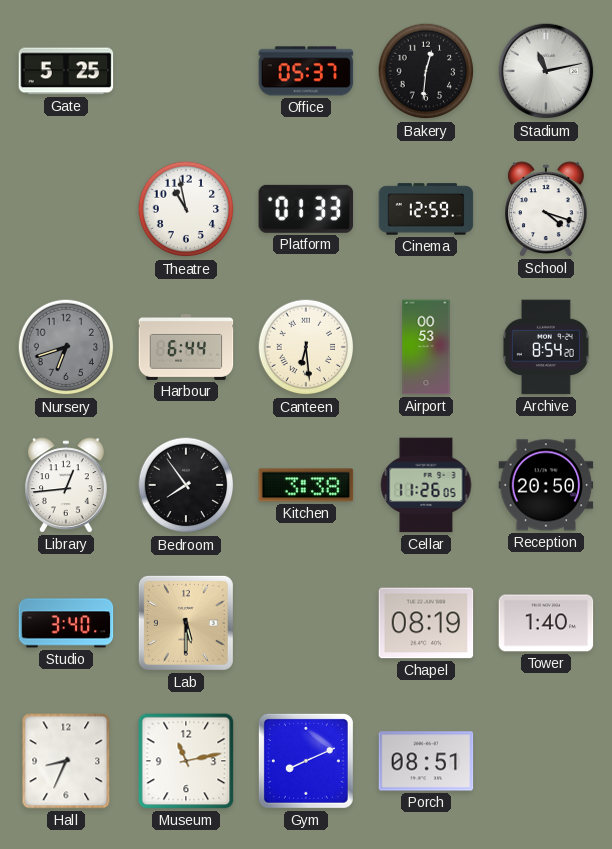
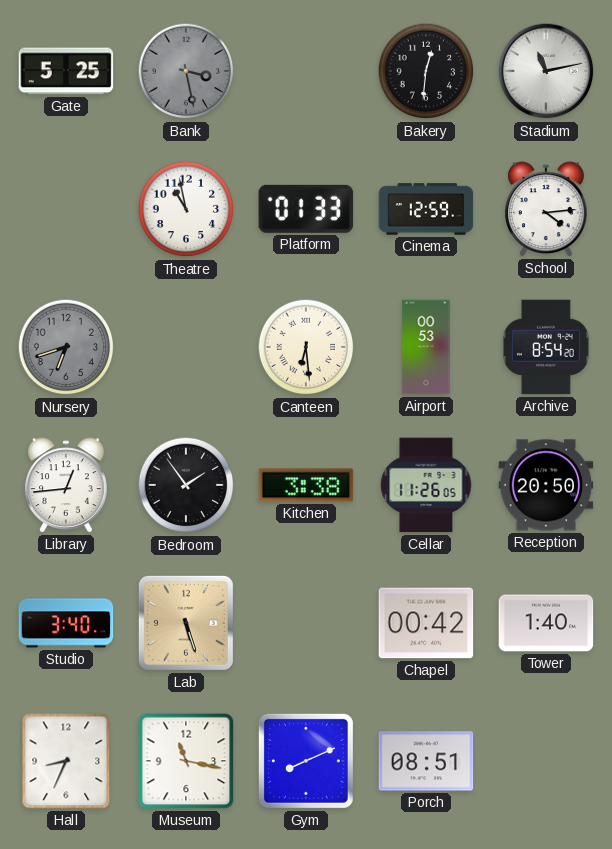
Bank: none -> 3:28
Office: 05:37 -> none
School: 4:18 -> 4:14
Harbour: 6:44 -> none
Bedroom: 7:54 -> 1:54
Lab: 5:30 -> 5:27
Chapel: 08:19 -> 00:42
Museum: 11:13 -> 11:17
